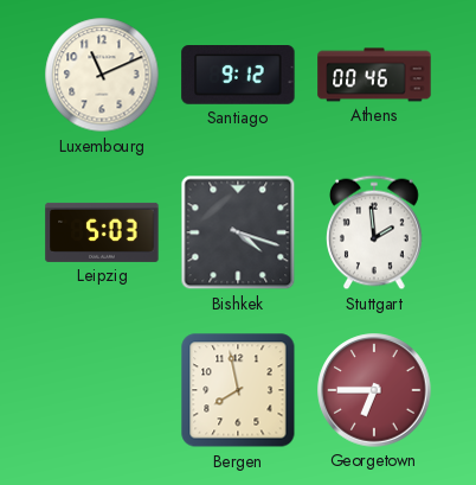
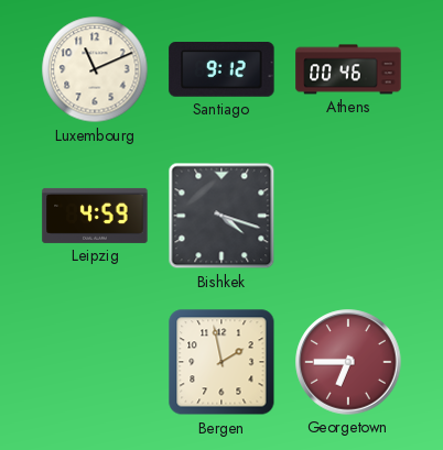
Leipzig: 5:03 -> 4:59
Stuttgart: 1:59 -> none
Bergen: 7:58 -> 1:58
